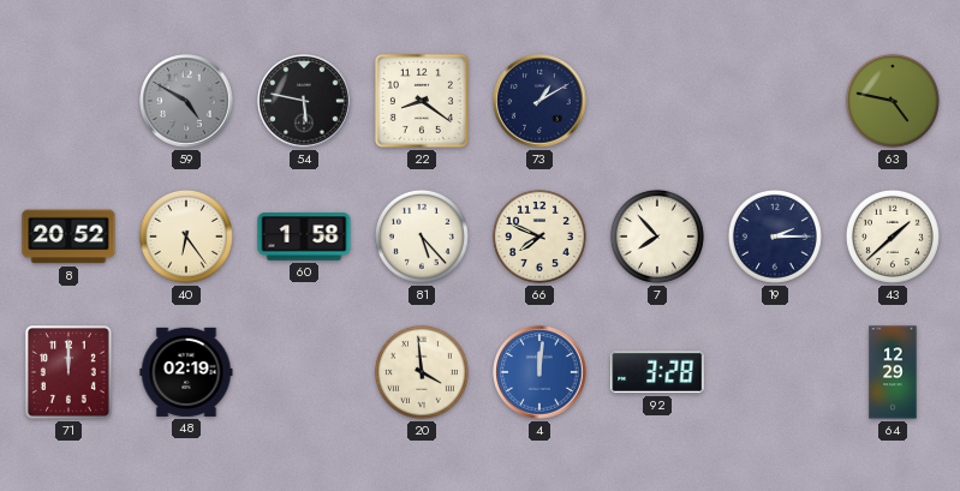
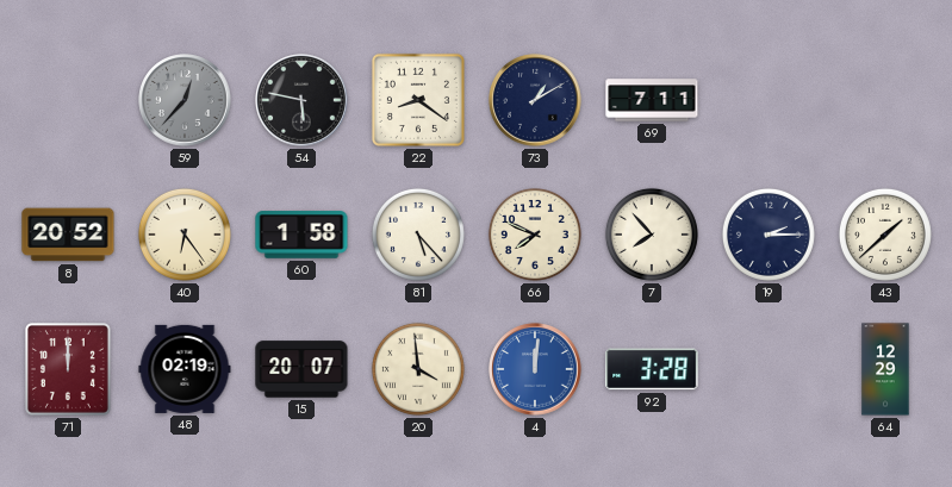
59: 4:50 -> 12:37
69: none -> 7:11
63: 4:47 -> none
15: none -> 20:07
